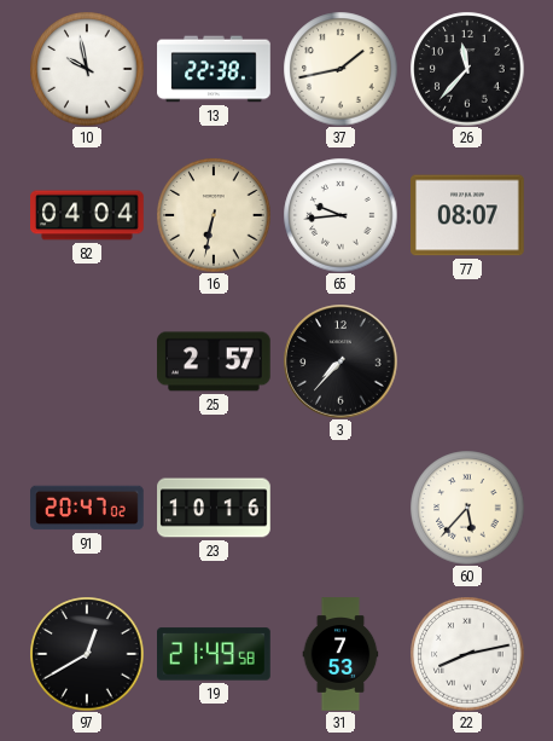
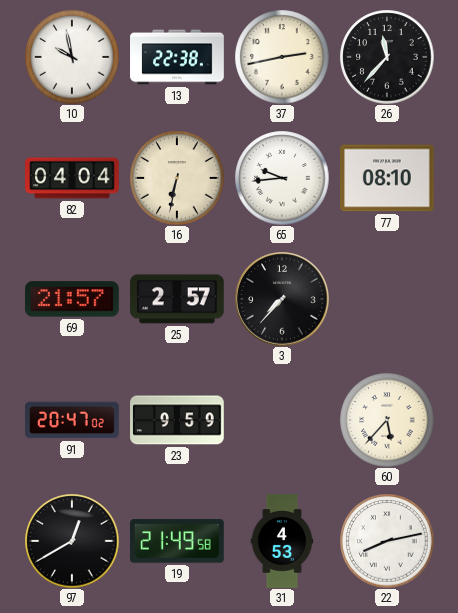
37: 1:43 -> 2:43
77: 08:07 -> 08:10
69: none -> 21:57
23: 10:16 -> 9:59
31: 7:53 -> 4:53
